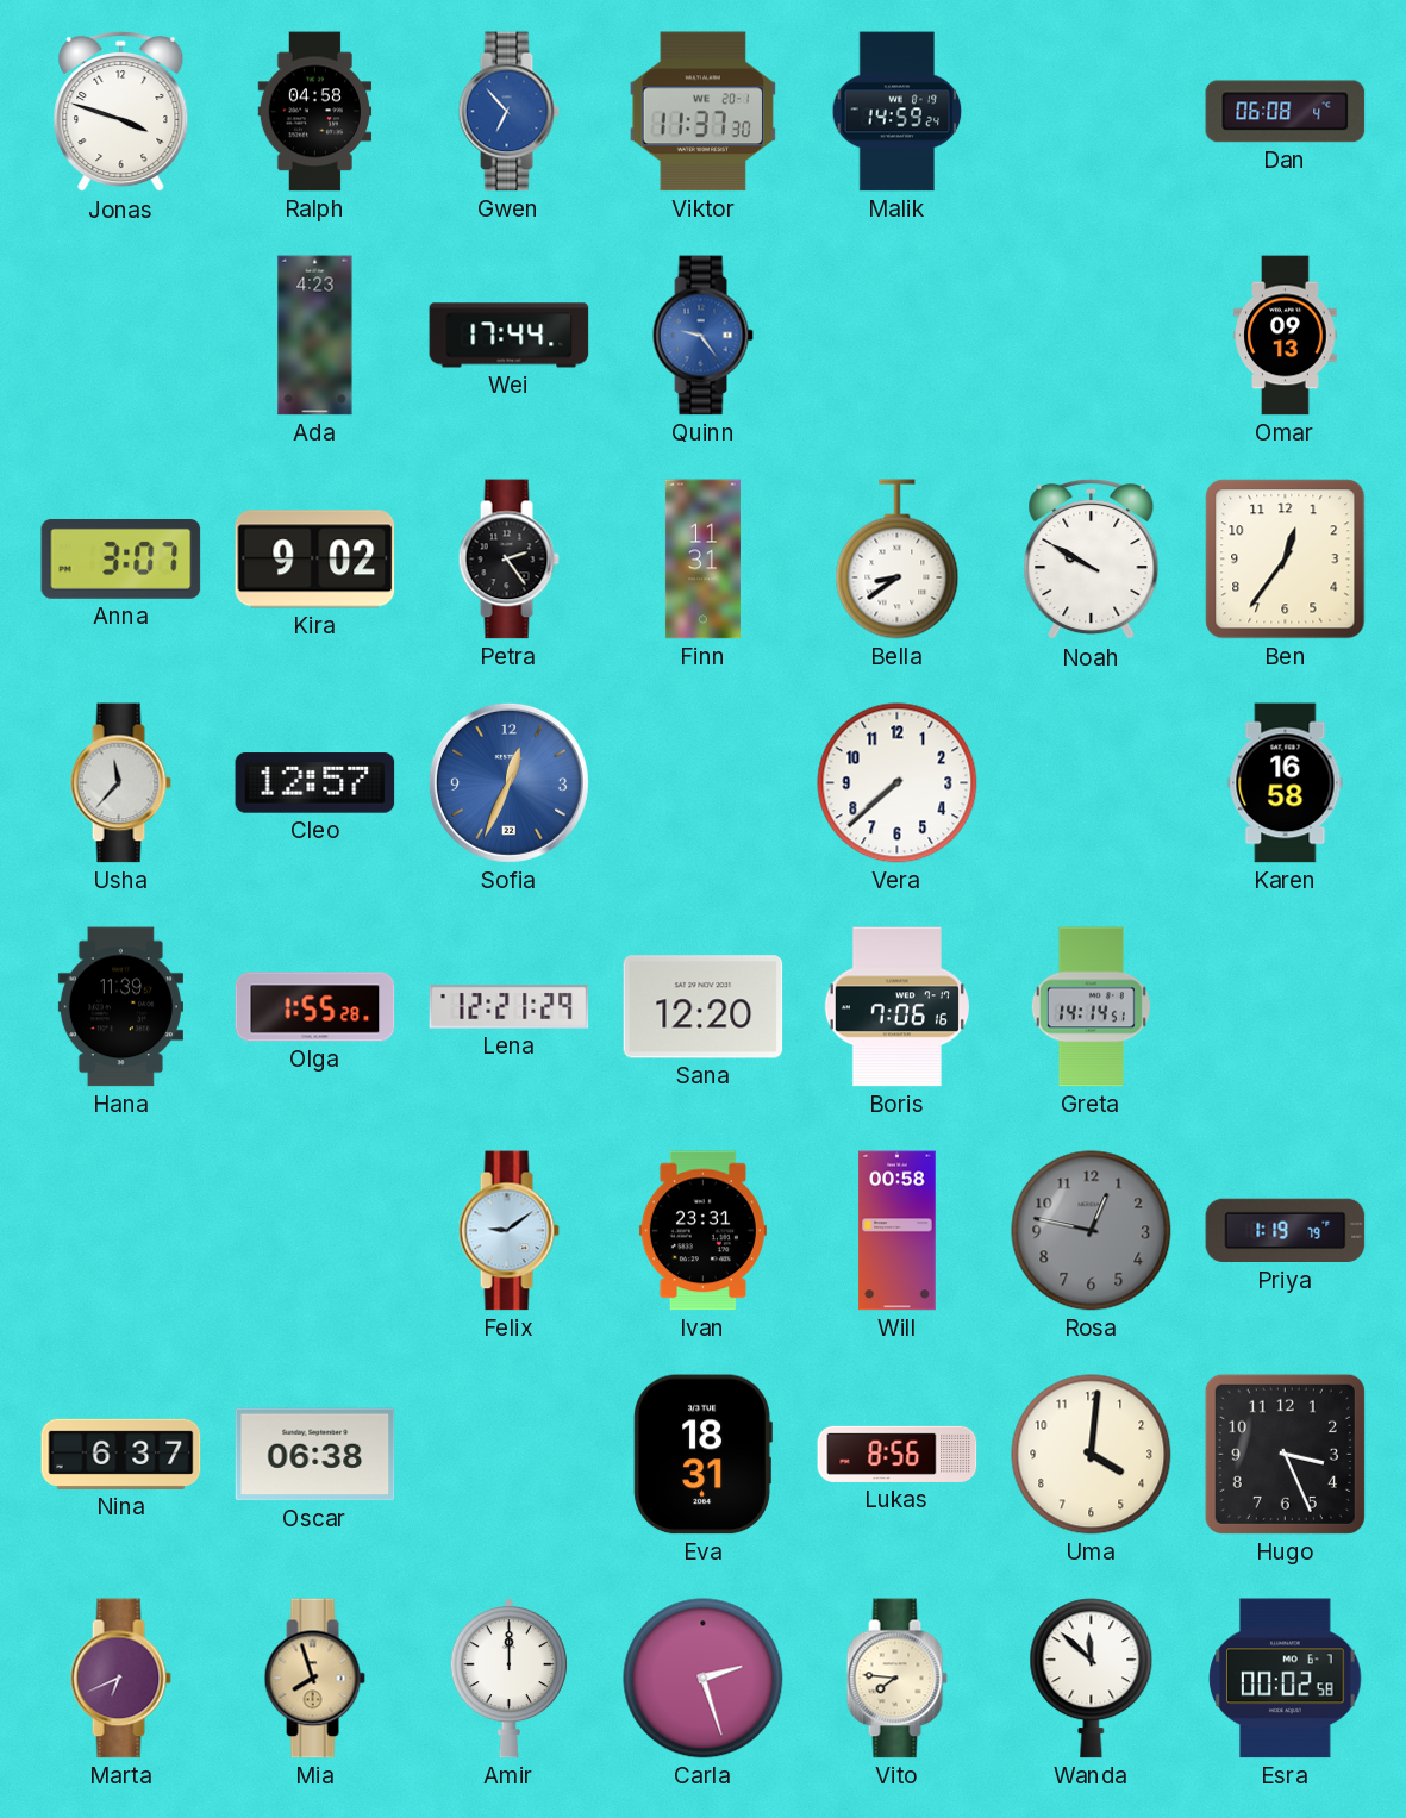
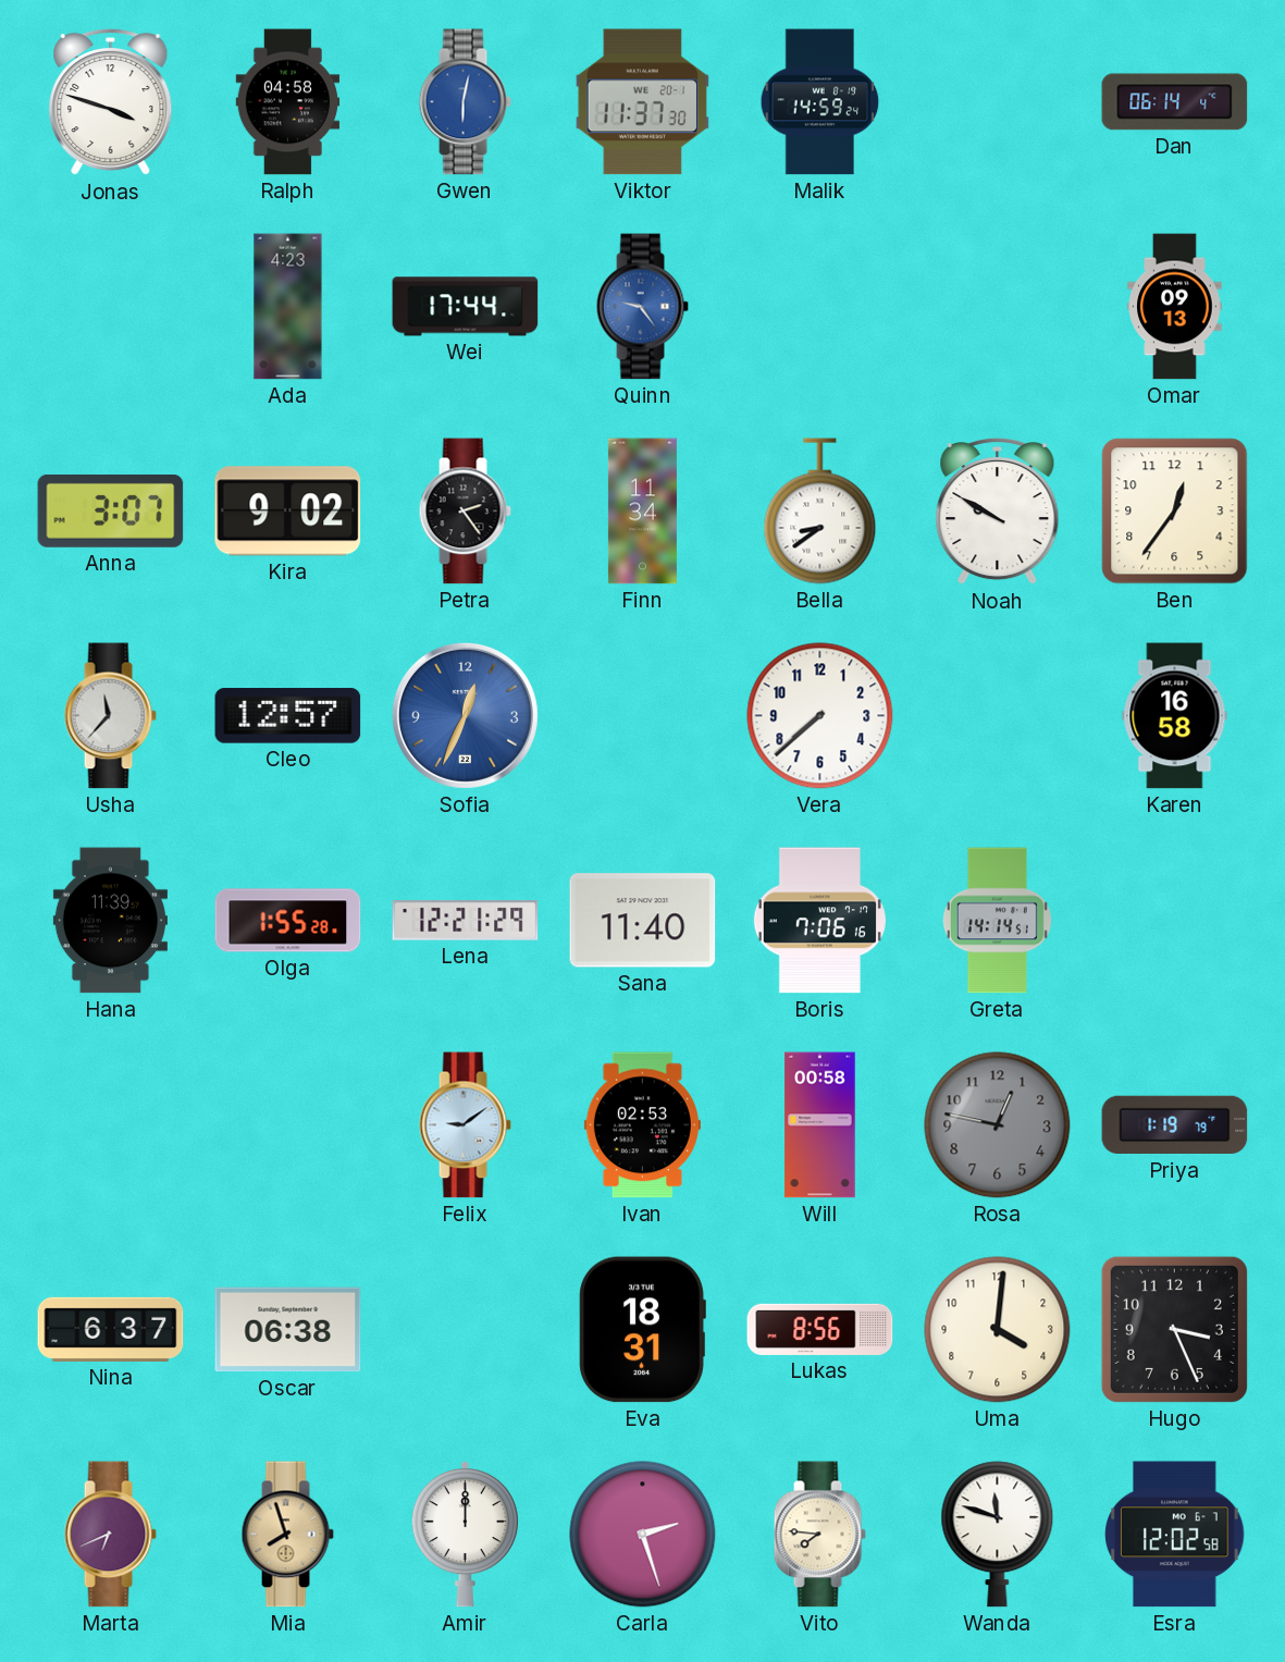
Gwen: 6:53 -> 6:02
Dan: 06:08 -> 06:14
Finn: 11:31 -> 11:34
Sana: 12:20 -> 11:40
Ivan: 23:31 -> 02:53
Wanda: 11:52 -> 11:48
Esra: 00:02 -> 12:02
